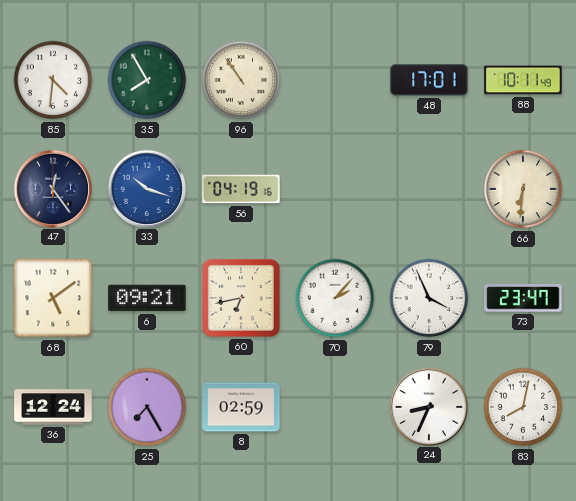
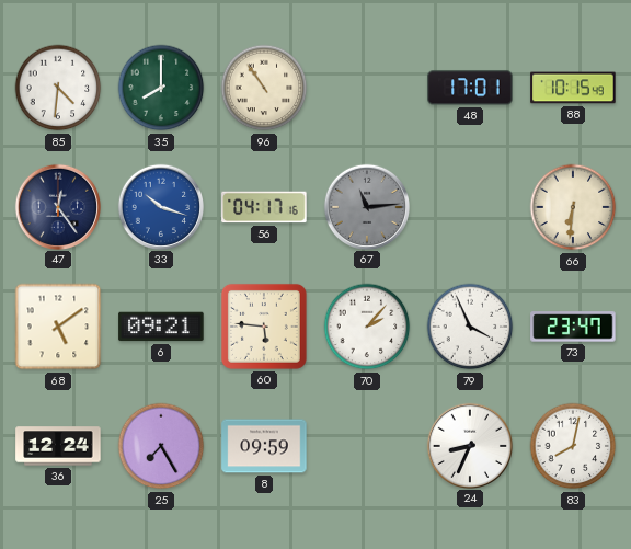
35: 7:55 -> 8:00
88: 10:11 -> 10:15
56: 04:19 -> 04:17
67: none -> 11:14
60: 6:43 -> 5:46
8: 02:59 -> 09:59
